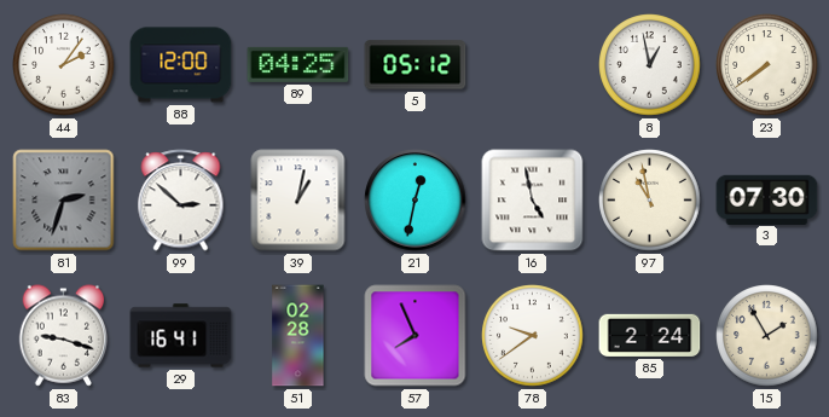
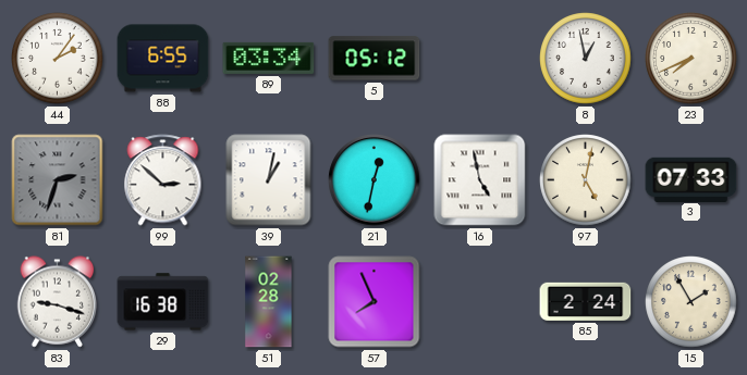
88: 12:00 -> 6:55
89: 04:25 -> 03:34
23: 7:39 -> 7:41
97: 10:58 -> 5:02
3: 07:30 -> 07:33
29: 16:41 -> 16:38
78: 9:39 -> none
